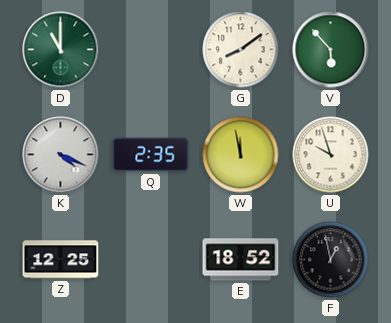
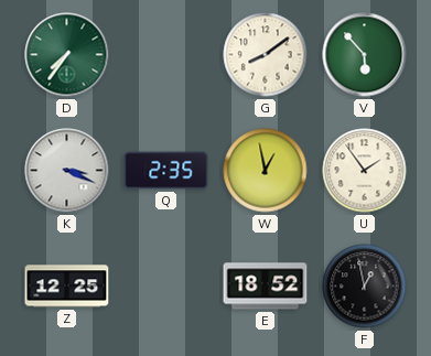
D: 11:00 -> 7:36
K: 4:19 -> 3:19
W: 11:58 -> 12:58
U: 9:57 -> 1:54
